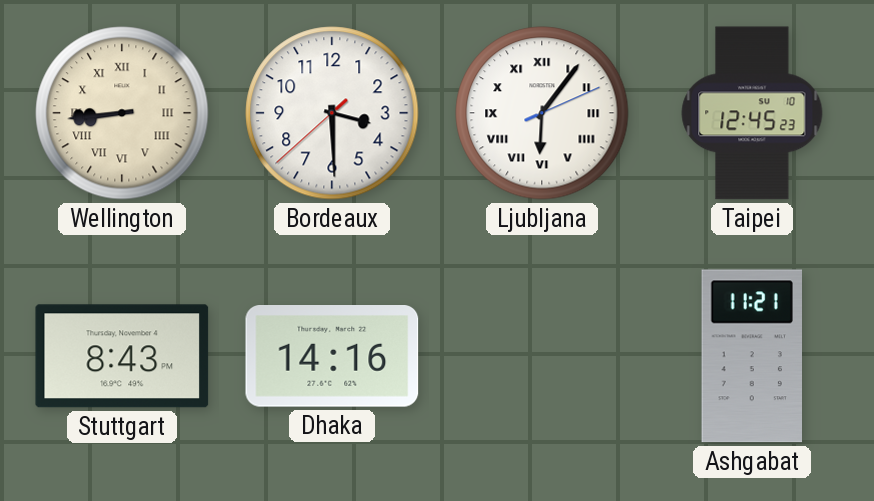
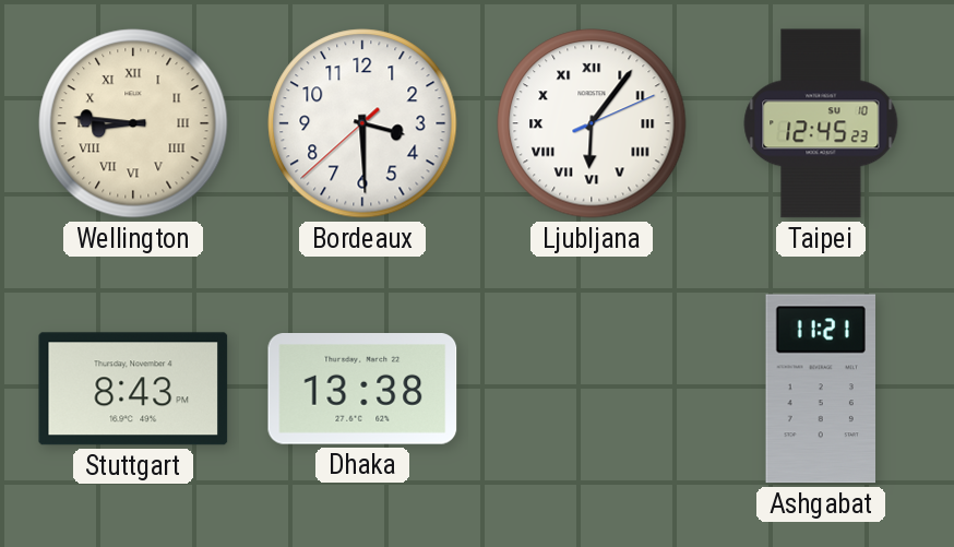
Wellington: 8:44 -> 8:46
Dhaka: 14:16 -> 13:38
